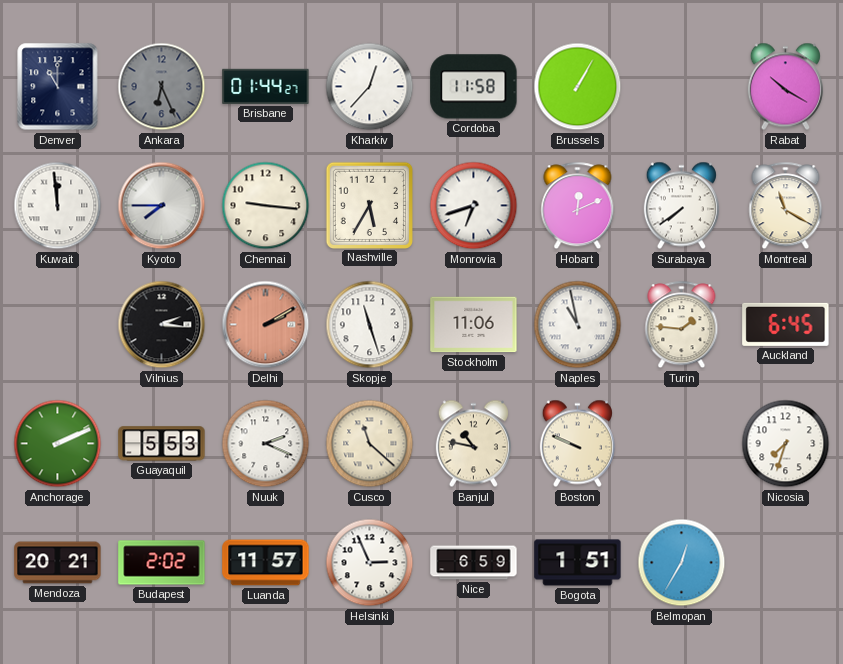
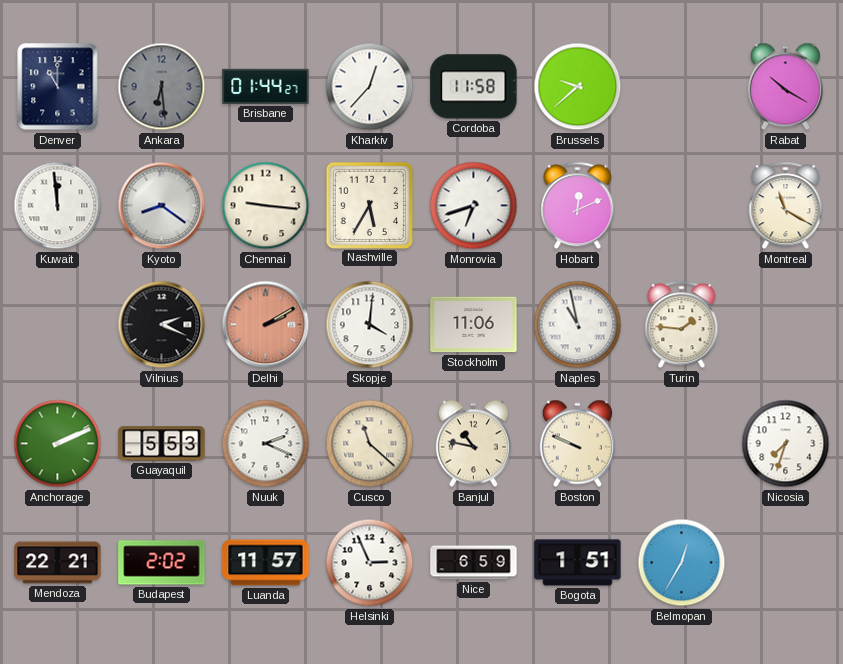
Ankara: 6:26 -> 6:29
Brussels: 1:05 -> 9:38
Kyoto: 7:45 -> 8:21
Surabaya: 7:39 -> none
Vilnius: 2:16 -> 2:19
Skopje: 11:27 -> 4:01
Auckland: 6:45 -> none
Mendoza: 20:21 -> 22:21
